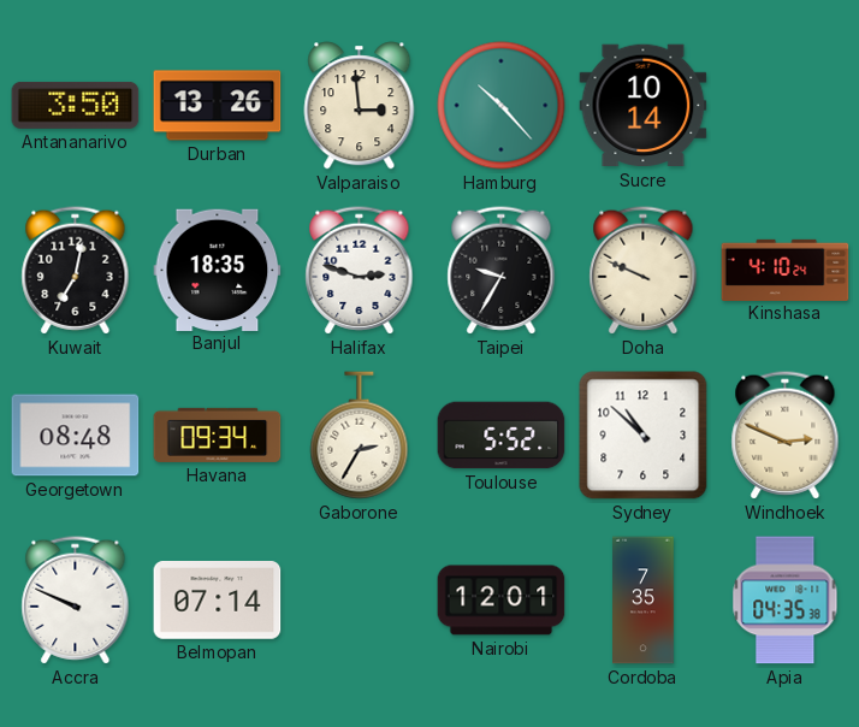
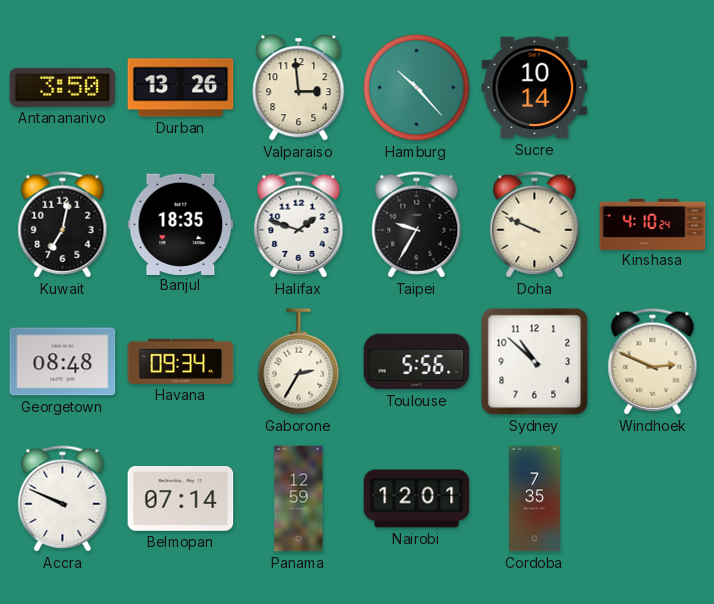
Halifax: 2:48 -> 1:48
Toulouse: 5:52 -> 5:56
Panama: none -> 12:59
Apia: 04:35 -> none
